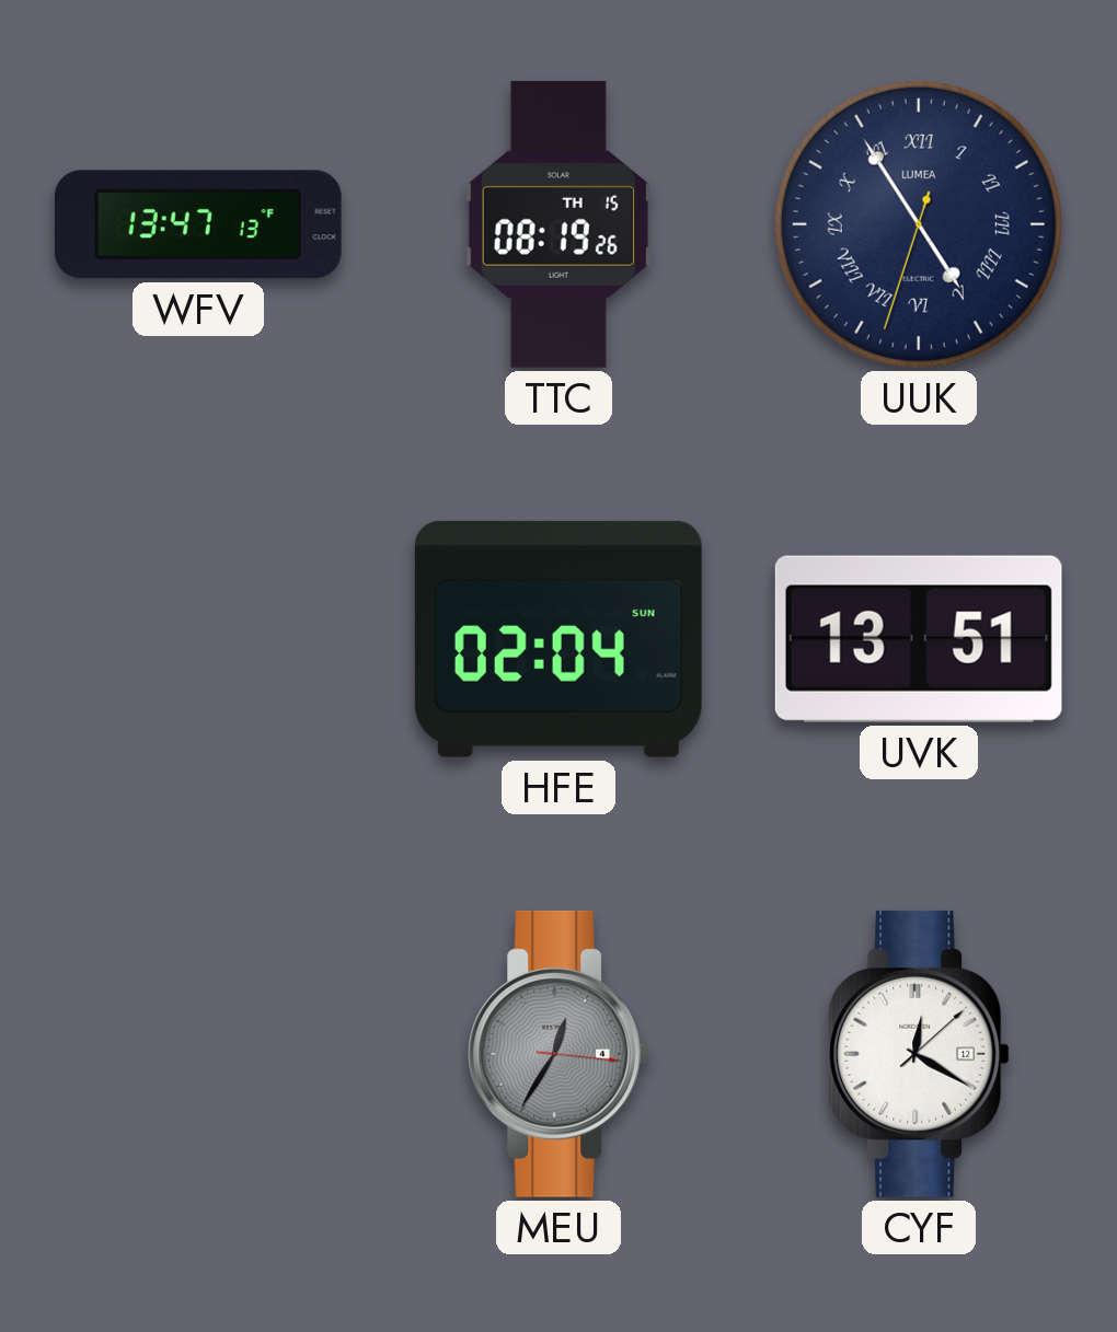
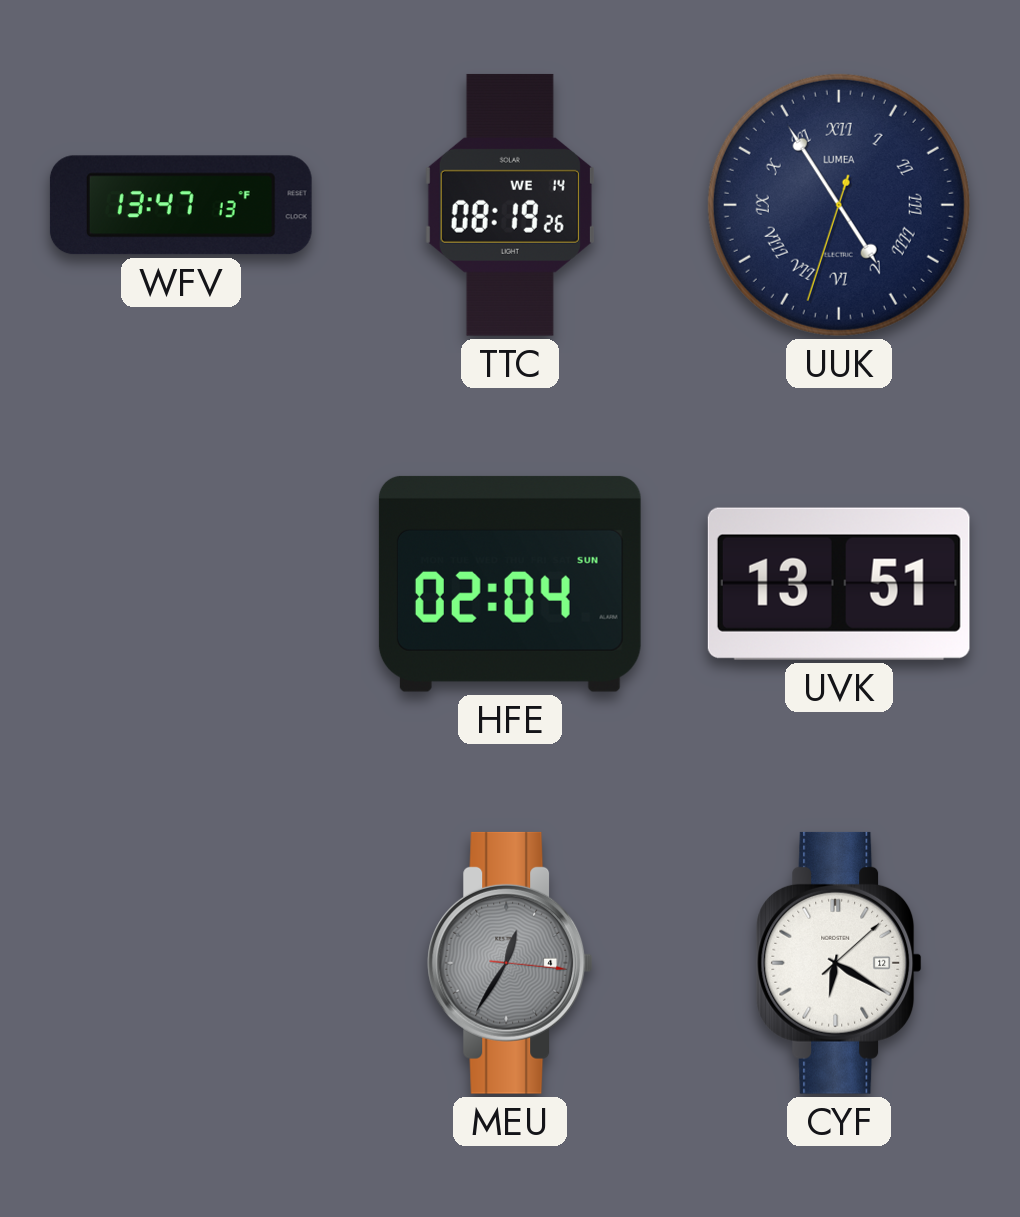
TTC date: TH 15 -> WE 14
CYF: 12:20 -> 6:20
